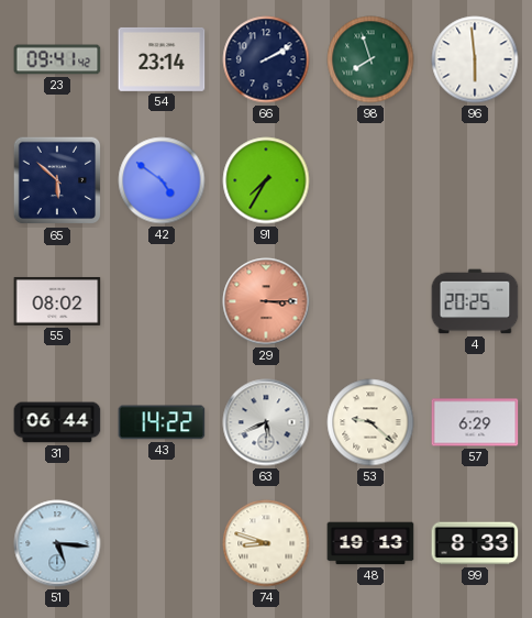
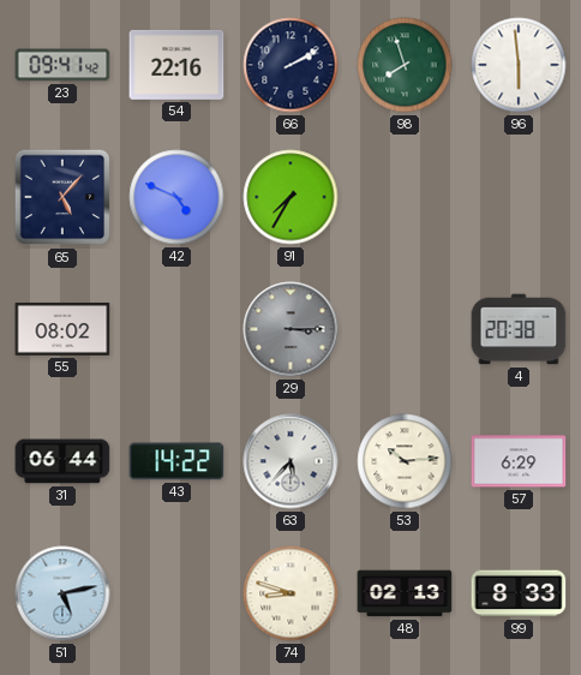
54: 23:14 -> 22:16
65: 5:52 -> 5:07
42: 4:51 -> 4:49
29 dial: salmon -> grey
4: 20:25 -> 20:38
63: 5:41 -> 5:37
53: 9:22 -> 10:14
51: 5:16 -> 5:13
48: 19:13 -> 02:13
